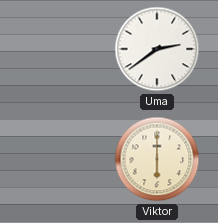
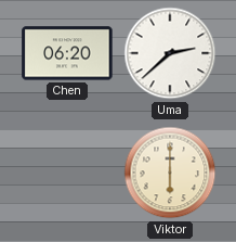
Chen: none -> 06:20
Uma: 2:39 -> 2:38
